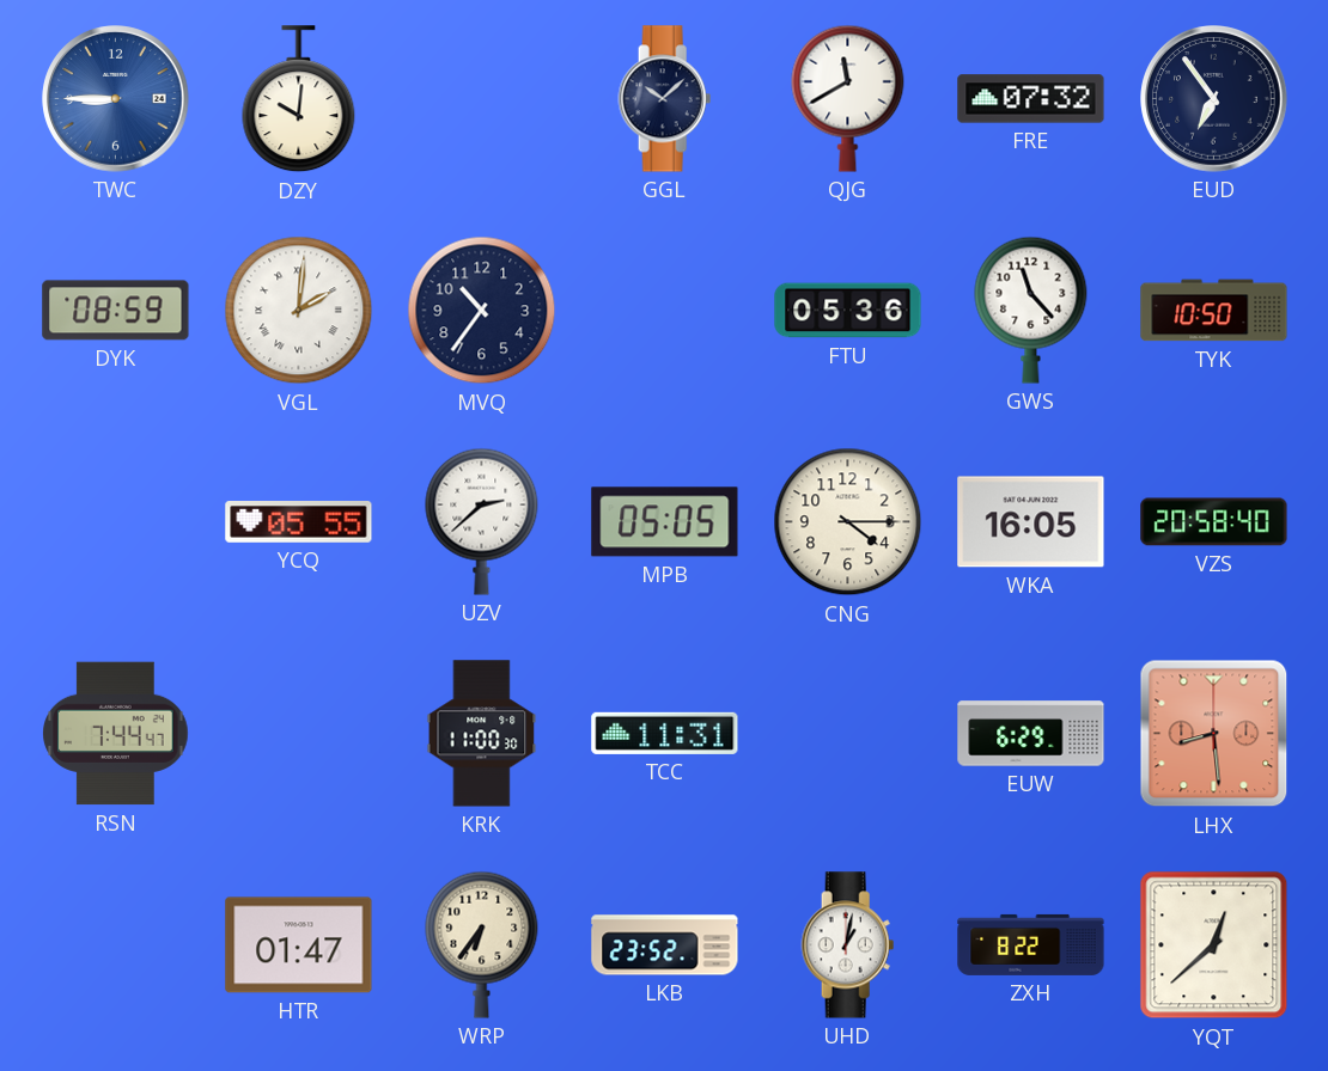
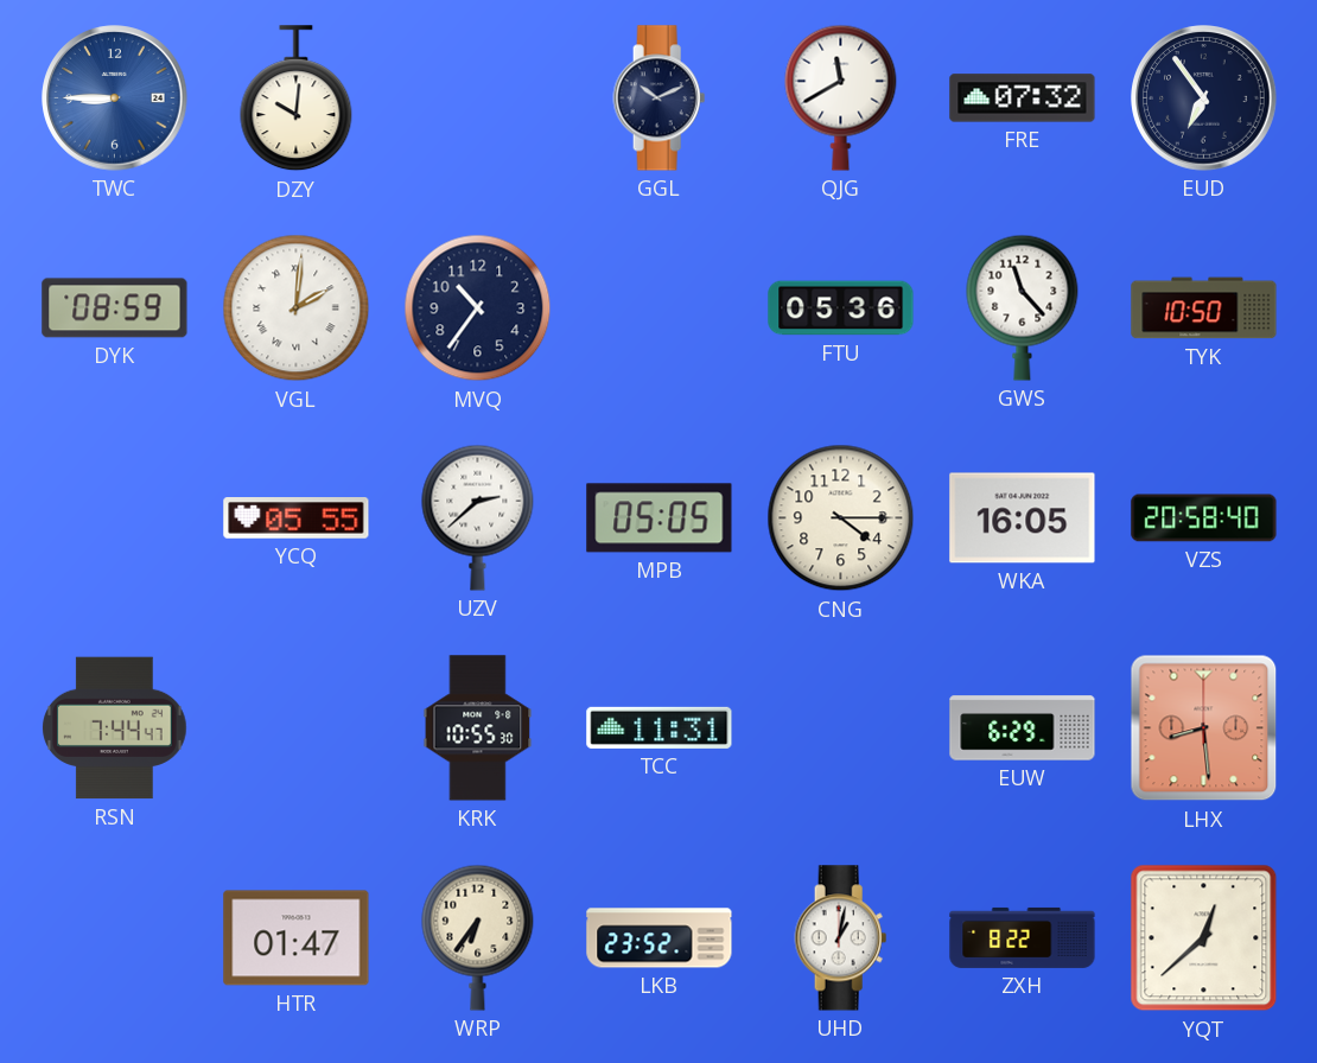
GGL: 10:08 -> 10:11
KRK: 11:00 -> 10:55
